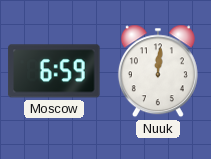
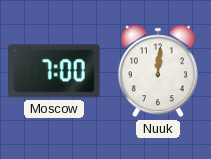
Moscow: 6:59 -> 7:00
